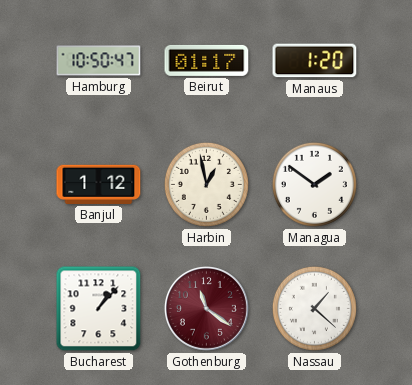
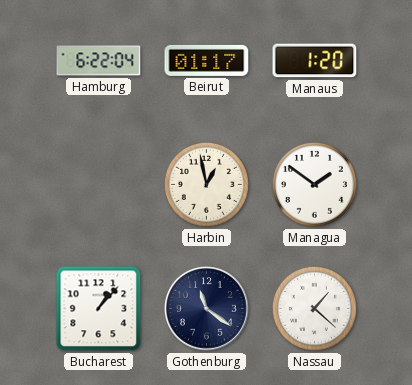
Hamburg: 10:50 -> 6:22
Banjul: 1:12 -> none
Gothenburg dial: burgundy -> navy
